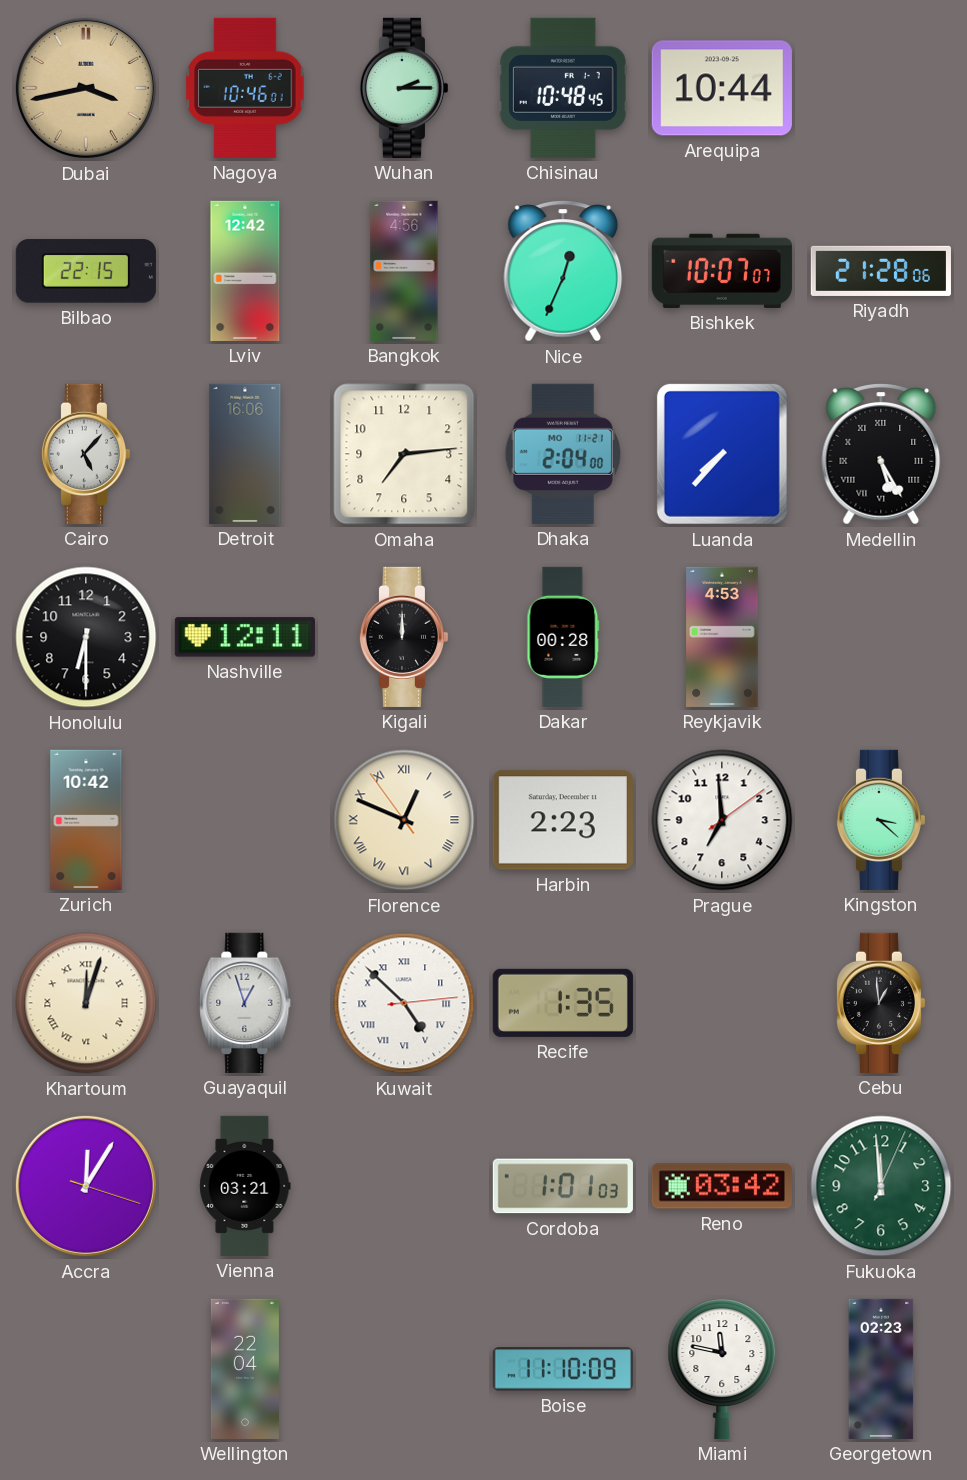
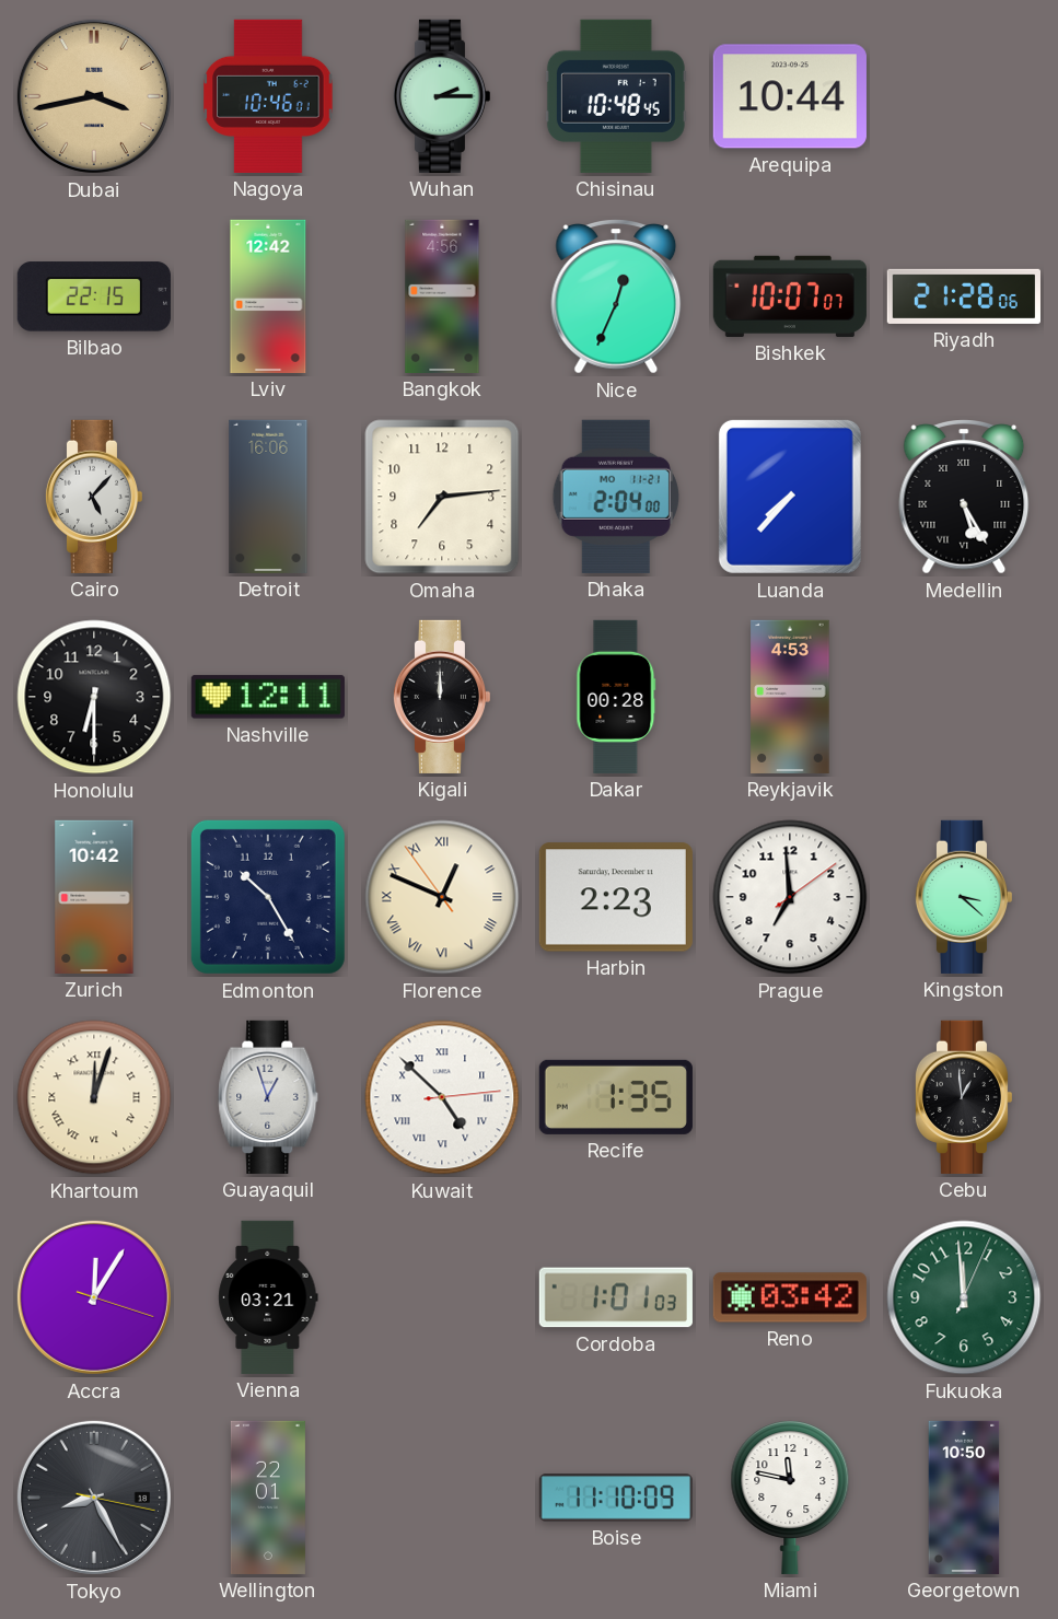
Edmonton: none -> 10:25
Tokyo: none -> 8:25
Wellington: 22:04 -> 22:01
Georgetown: 02:23 -> 10:50
